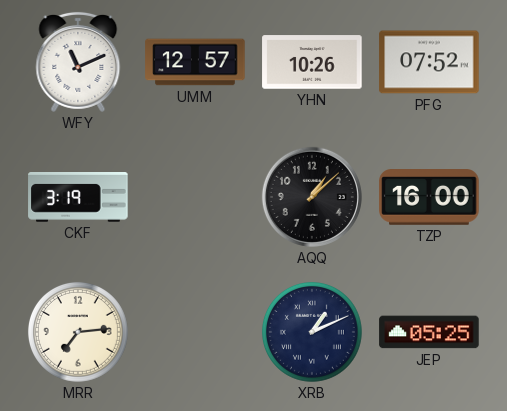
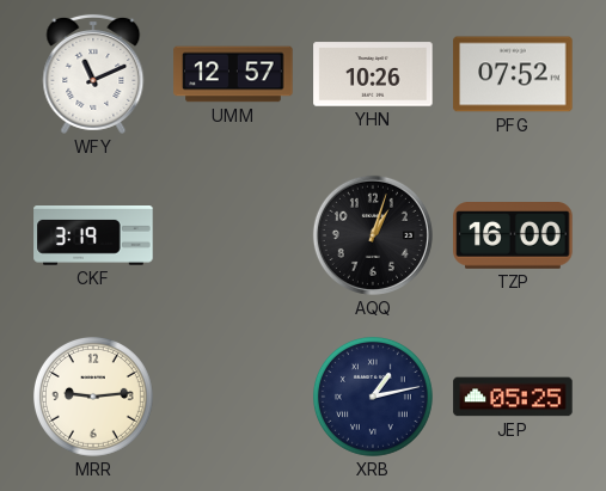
AQQ: 1:08 -> 1:03
MRR: 7:14 -> 9:14
XRB: 1:11 -> 1:13
